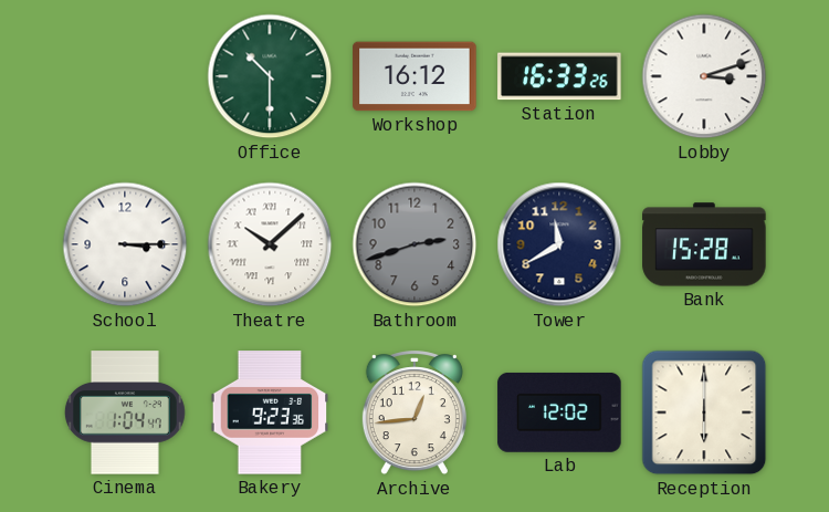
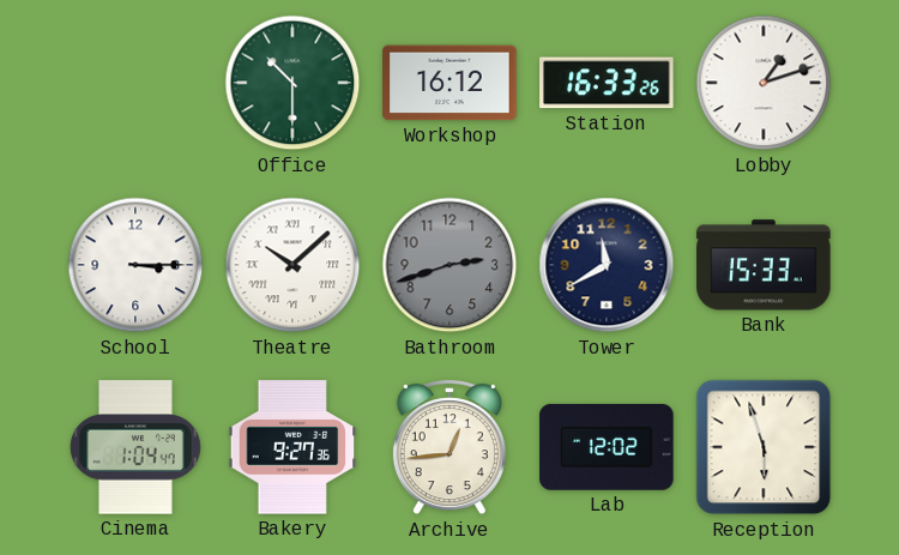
Lobby: 3:12 -> 1:12
Bank: 15:28 -> 15:33
Bakery: 9:23 -> 9:27
Reception: 6:00 -> 5:57
